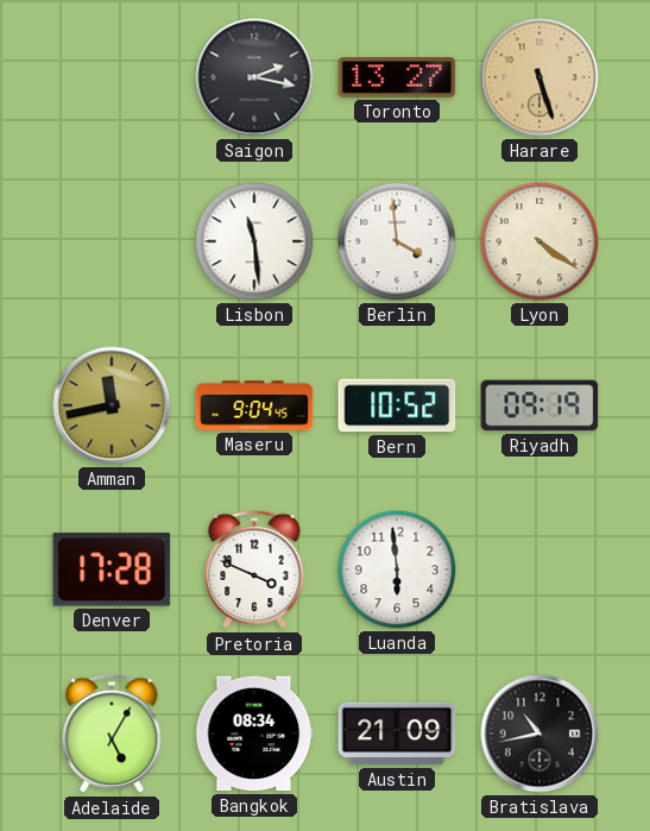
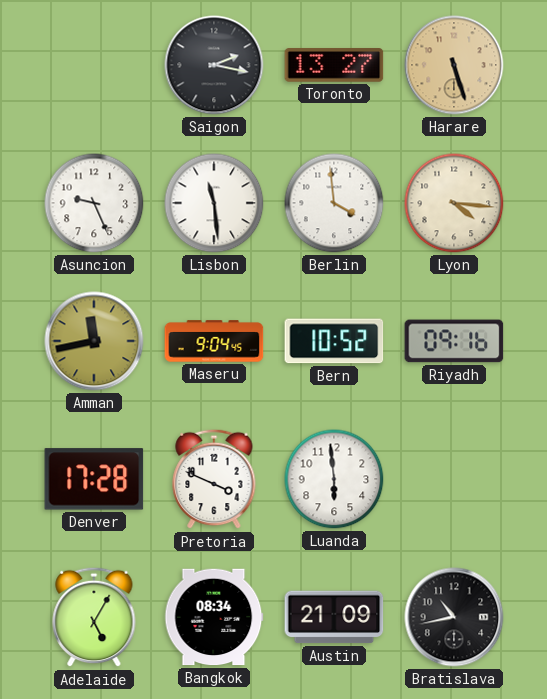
Asuncion: none -> 9:26
Lyon: 4:21 -> 4:16
Riyadh: 09:19 -> 09:16
